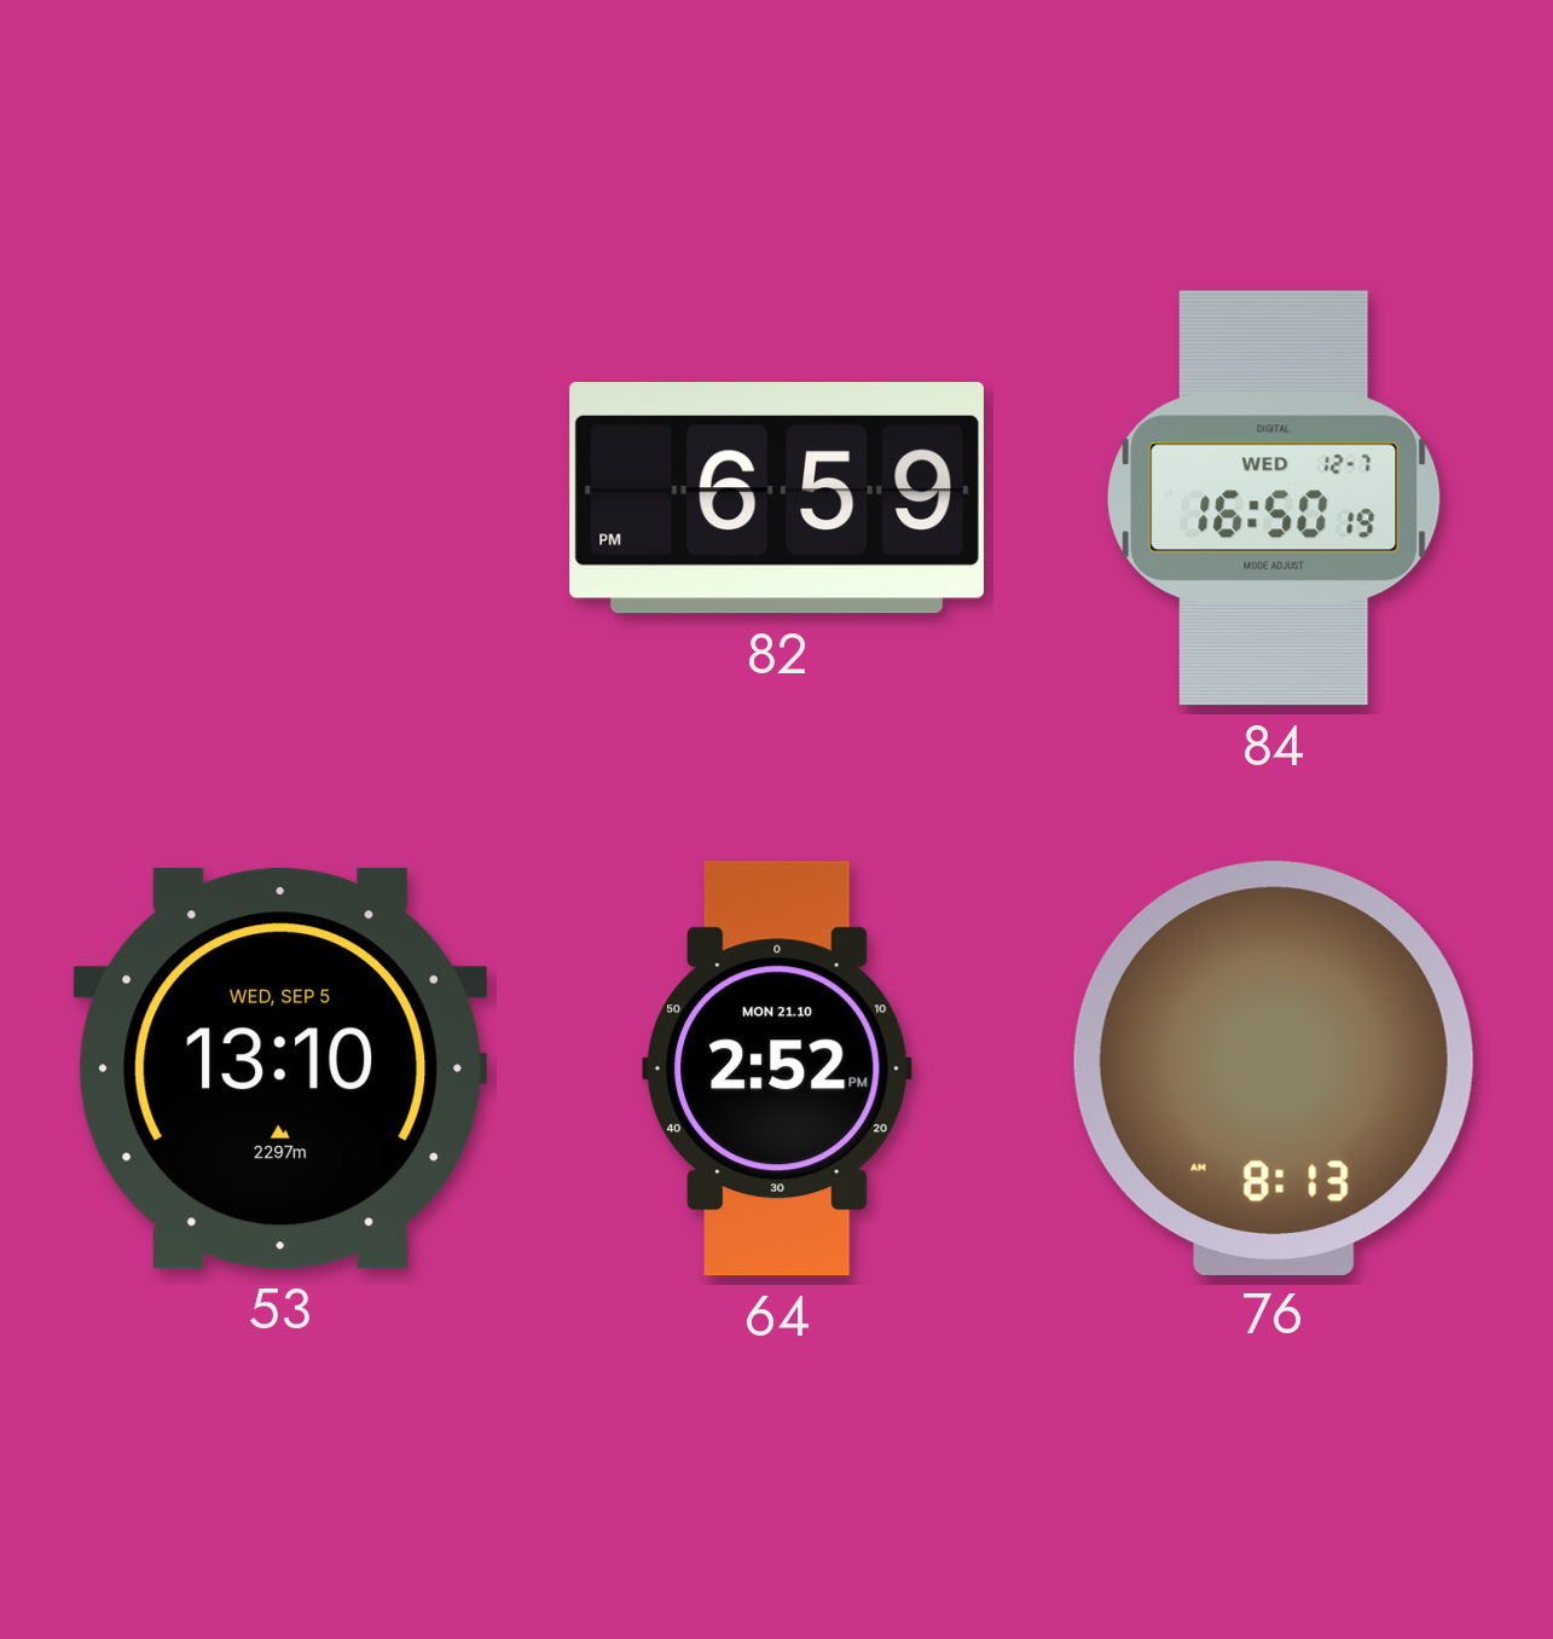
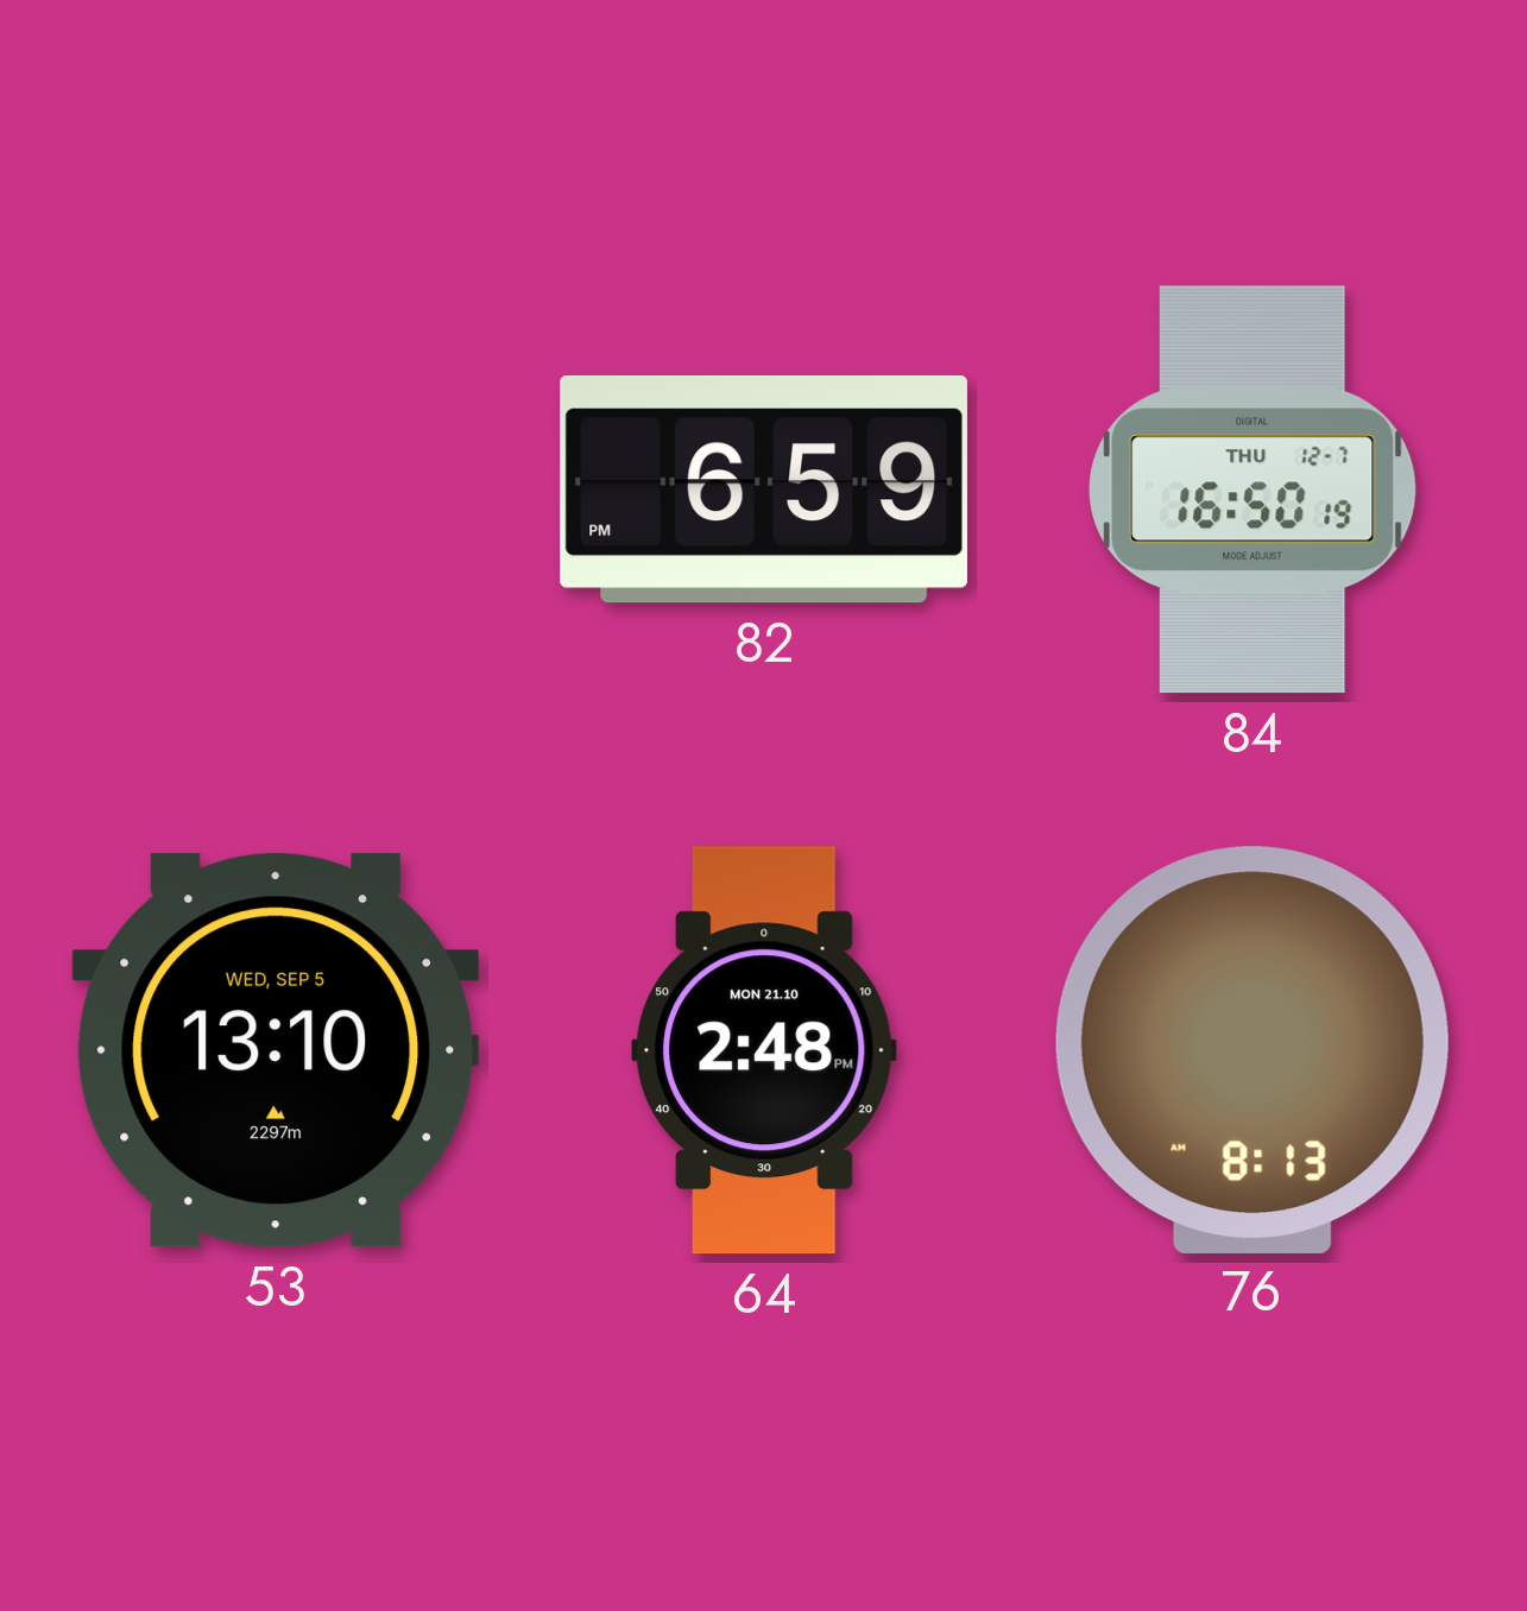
84 date: WED 12-7 -> THU 12-7
64: 2:52 -> 2:48
